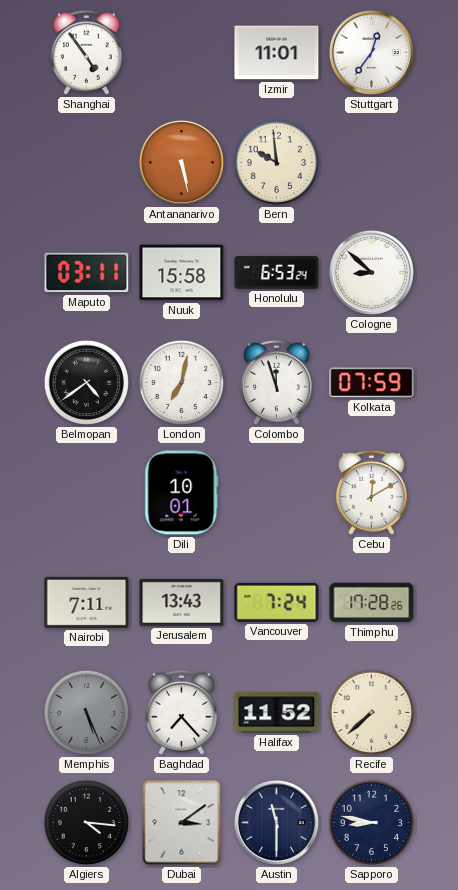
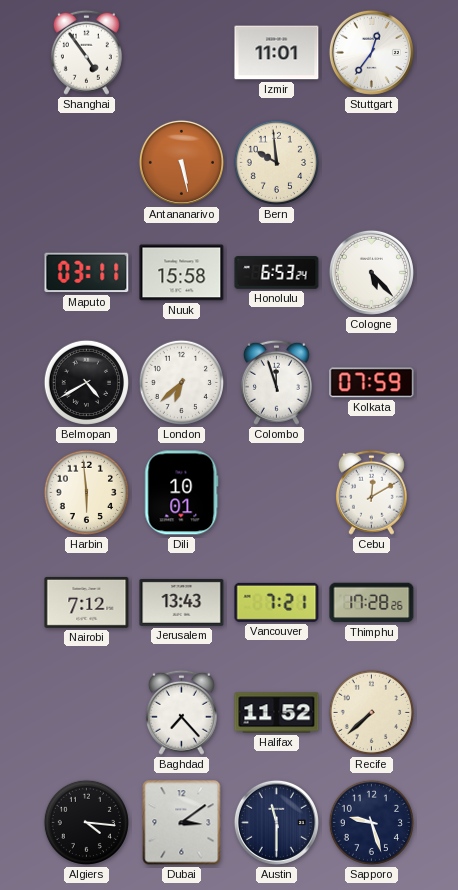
Cologne: 8:52 -> 5:23
Belmopan: 4:39 -> 4:40
London: 7:02 -> 6:38
Harbin: none -> 5:59
Nairobi: 7:11 -> 7:12
Vancouver: 7:24 -> 7:21
Memphis: 5:26 -> none
Sapporo: 8:47 -> 9:27
